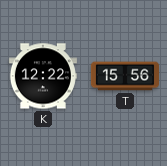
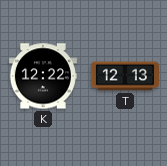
T: 15:56 -> 12:13
